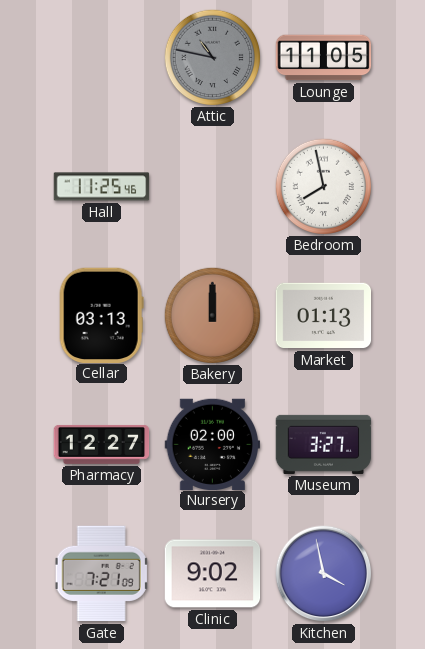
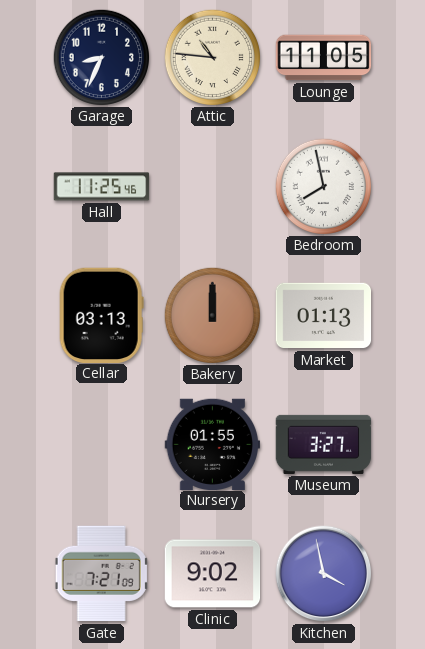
Garage: none -> 8:34
Attic: 10:47 -> 10:46
Attic dial: grey -> cream
Pharmacy: 12:27 -> none
Nursery: 02:00 -> 01:55
